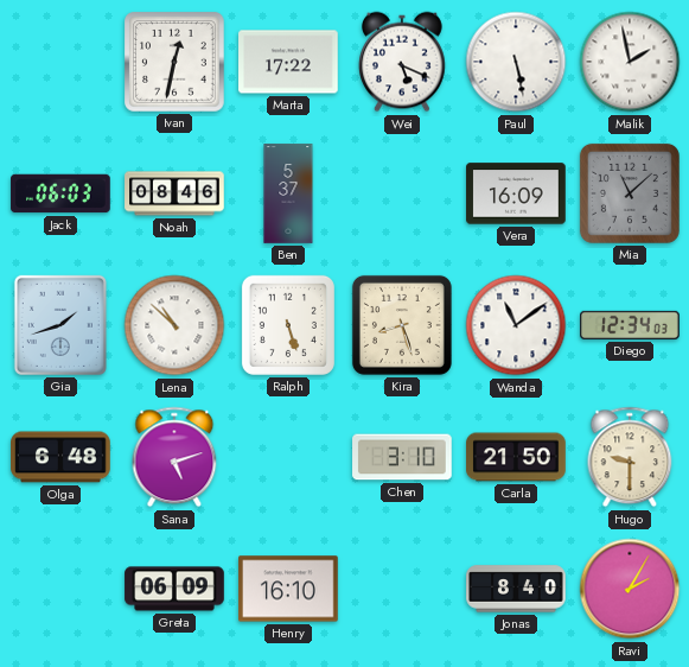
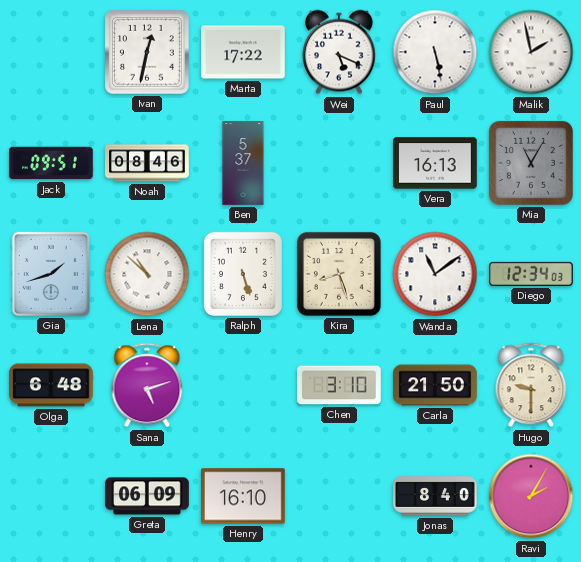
Jack: 06:03 -> 09:51
Vera: 16:09 -> 16:13
Mia: 11:08 -> 11:05
